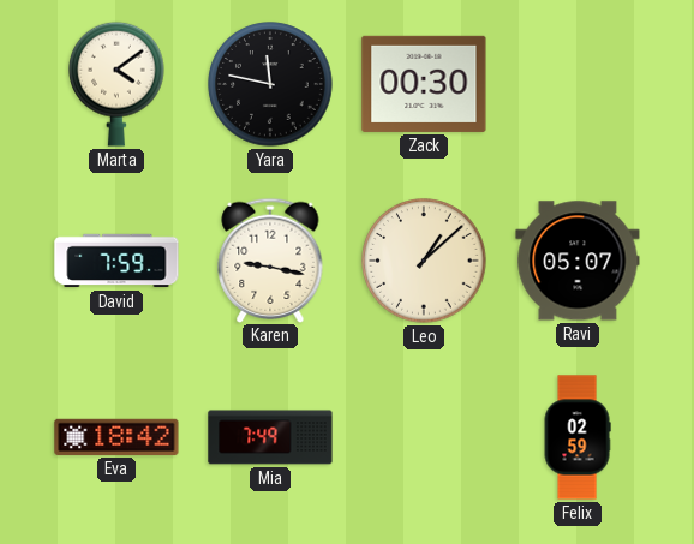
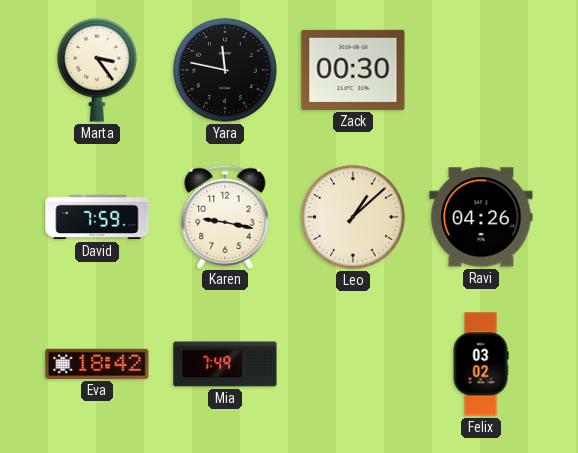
Marta: 4:09 -> 3:24
Ravi: 05:07 -> 04:26
Felix: 02:59 -> 03:02
